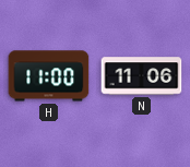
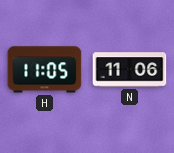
H: 11:00 -> 11:05
